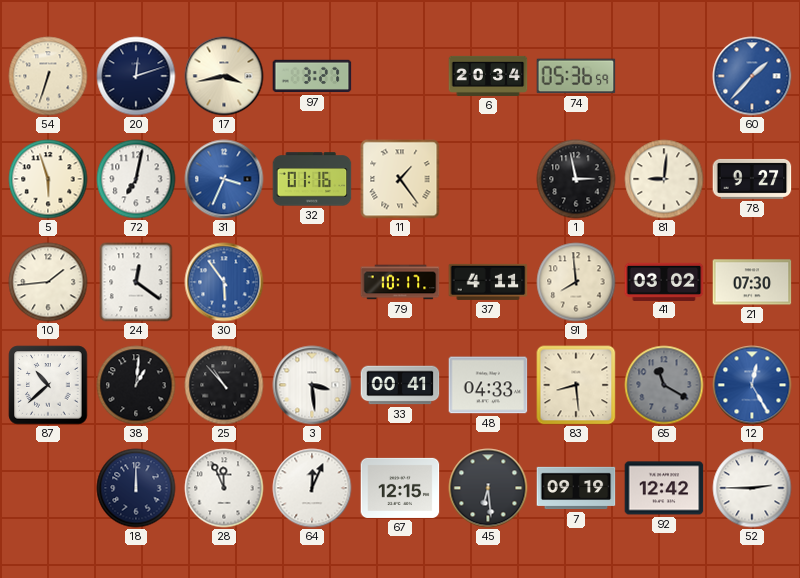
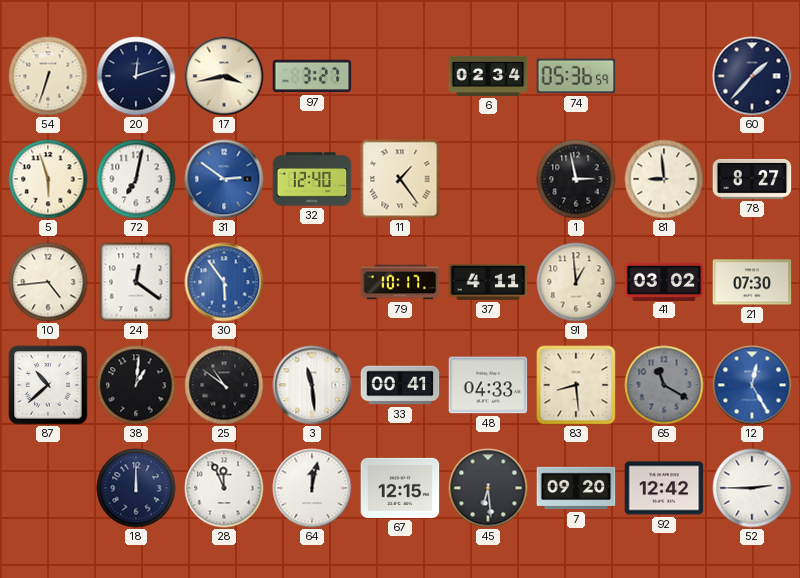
6: 20:34 -> 02:34
60 dial: blue -> navy
31: 3:34 -> 2:51
32: 01:16 -> 12:40
81: 9:01 -> 8:59
78: 9:27 -> 8:27
10: 1:44 -> 4:44
91: 7:59 -> 12:59
25: 10:53 -> 10:51
3: 3:29 -> 11:29
64: 12:04 -> 12:02
7: 09:19 -> 09:20
